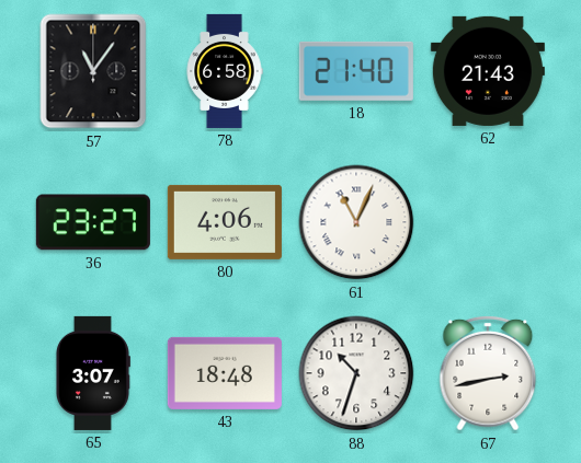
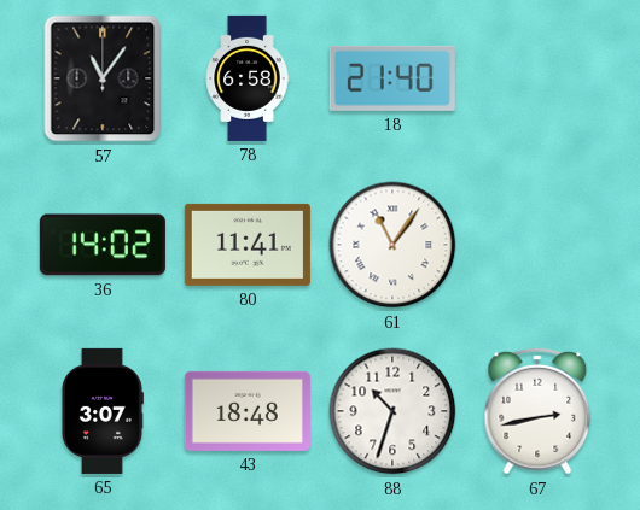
62: 21:43 -> none
36: 23:27 -> 14:02
80: 4:06 -> 11:41
61: 11:04 -> 11:06
